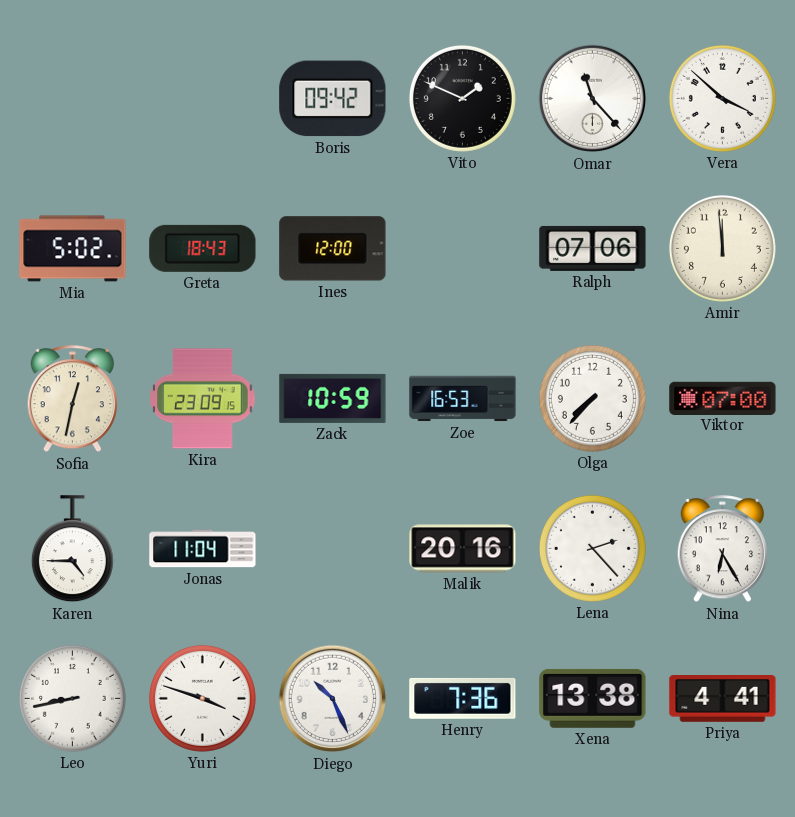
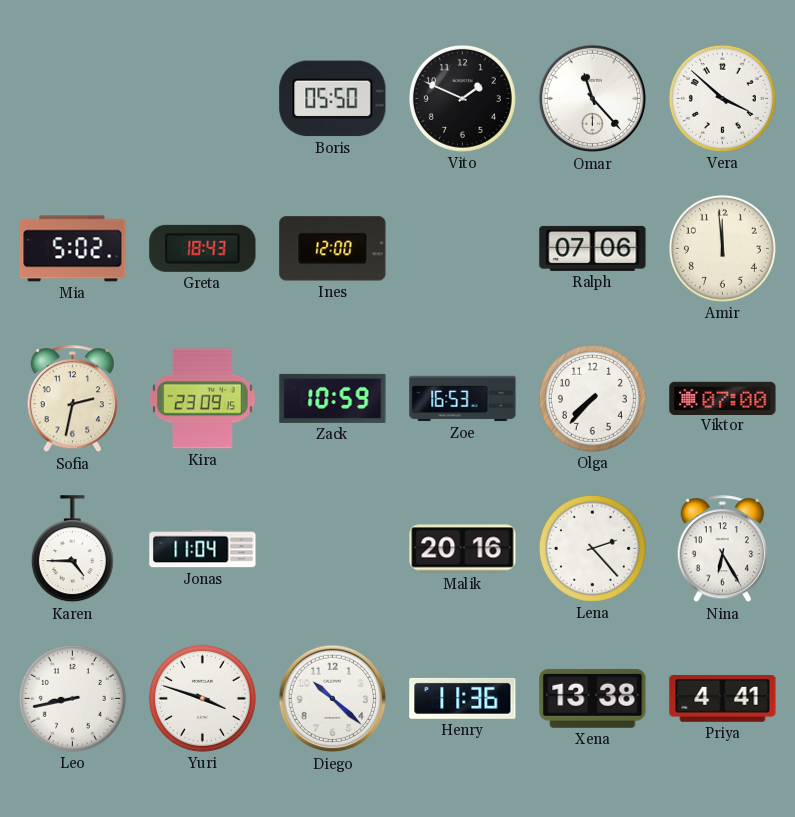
Boris: 09:42 -> 05:50
Sofia: 12:32 -> 2:32
Diego: 10:26 -> 10:22
Henry: 7:36 -> 11:36
